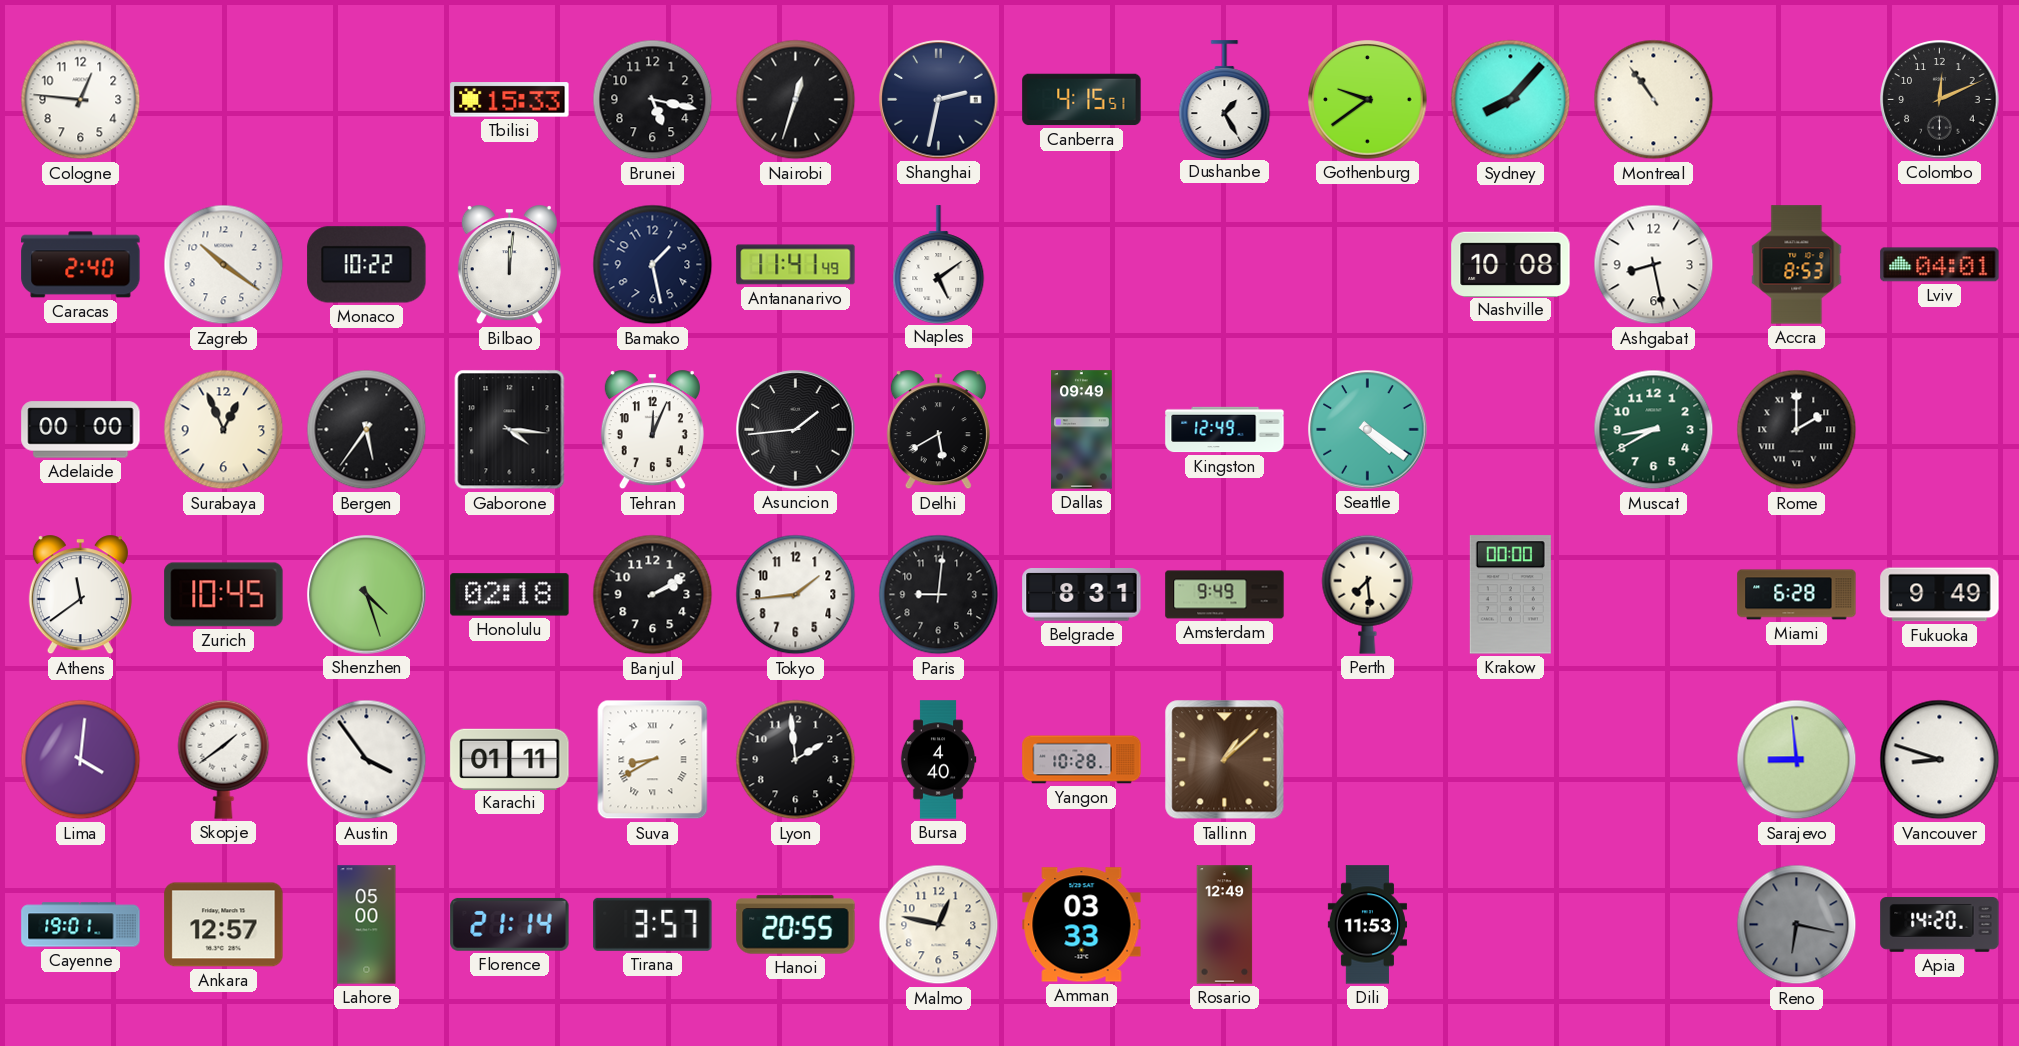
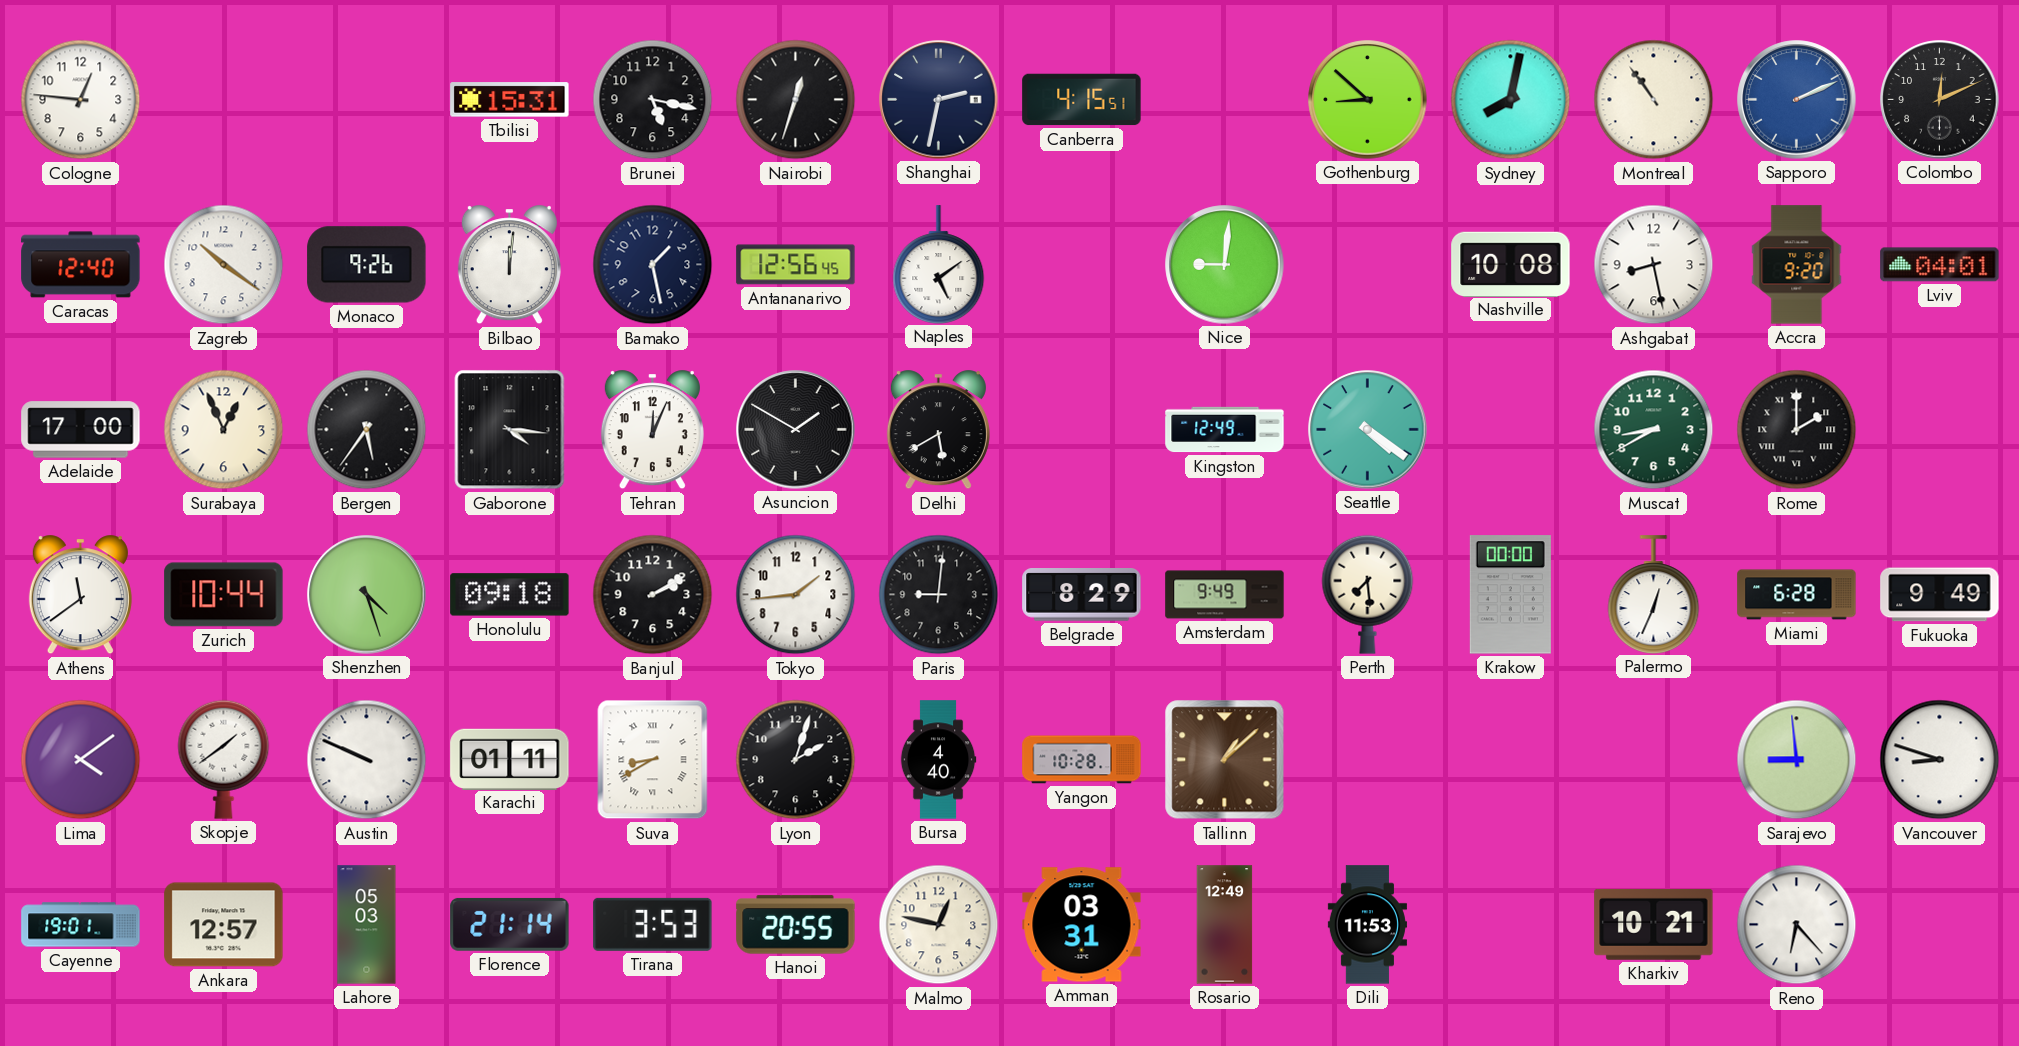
Tbilisi: 15:33 -> 15:31
Dushanbe: 1:25 -> none
Gothenburg: 9:39 -> 8:52
Sydney: 8:07 -> 8:02
Sapporo: none -> 2:11
Caracas: 2:40 -> 12:40
Monaco: 10:22 -> 9:26
Antananarivo: 11:41 -> 12:56
Nice: none -> 9:01
Accra: 8:53 -> 9:20
Adelaide: 00:00 -> 17:00
Asuncion: 1:44 -> 1:50
Dallas: 09:49 -> none
Zurich: 10:45 -> 10:44
Honolulu: 02:18 -> 09:18
Belgrade: 8:31 -> 8:29
Palermo: none -> 12:34
Lima: 4:01 -> 4:09
Austin: 3:54 -> 9:49
Lyon: 1:59 -> 2:03
Lahore: 05:00 -> 05:03
Tirana: 3:57 -> 3:53
Amman: 03:33 -> 03:31
Kharkiv: none -> 10:21
Reno: 6:17 -> 6:23
Reno dial: grey -> white
Apia: 14:20 -> none
